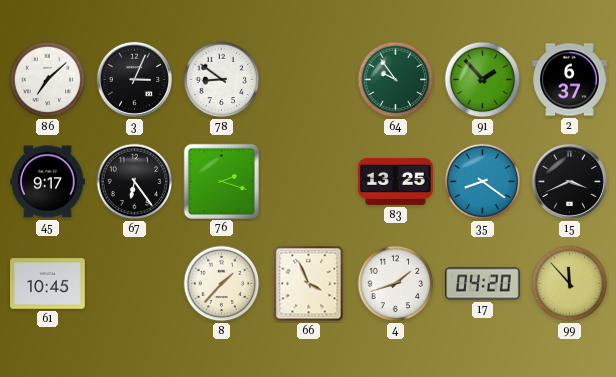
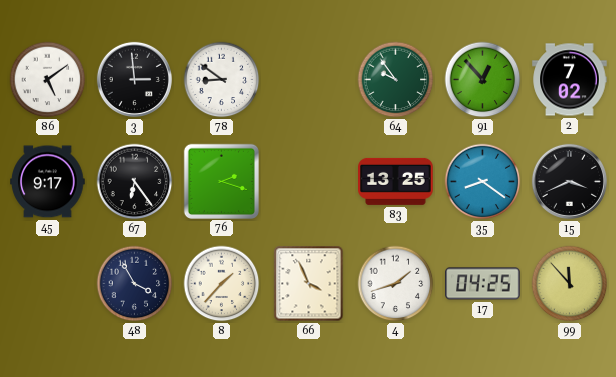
86: 7:08 -> 5:09
3: 3:04 -> 2:59
91: 1:53 -> 12:53
2: 6:37 -> 7:02
61: 10:45 -> none
48: none -> 3:55
17: 04:20 -> 04:25
